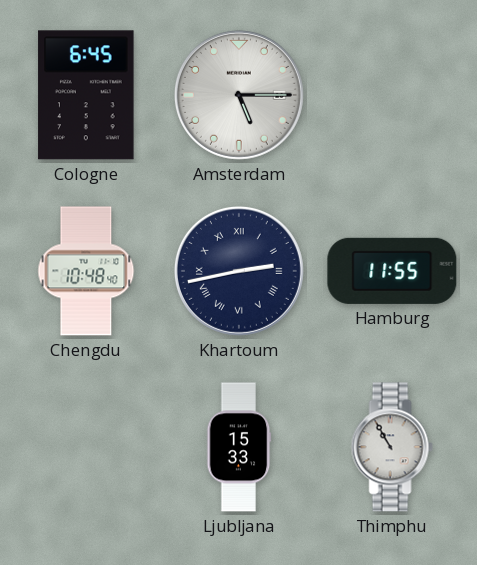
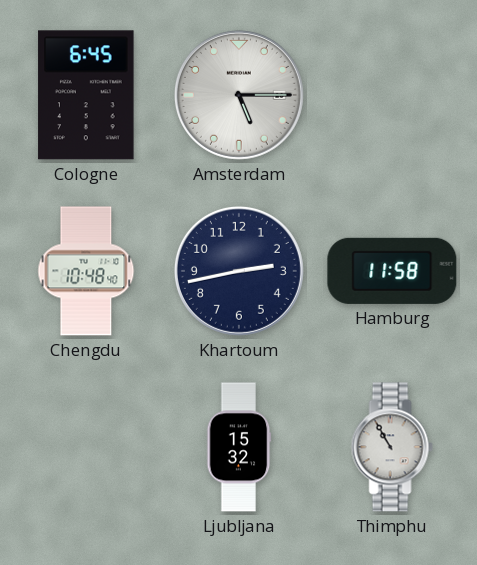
Khartoum numerals: Roman -> Arabic
Hamburg: 11:55 -> 11:58
Ljubljana: 15:33 -> 15:32
